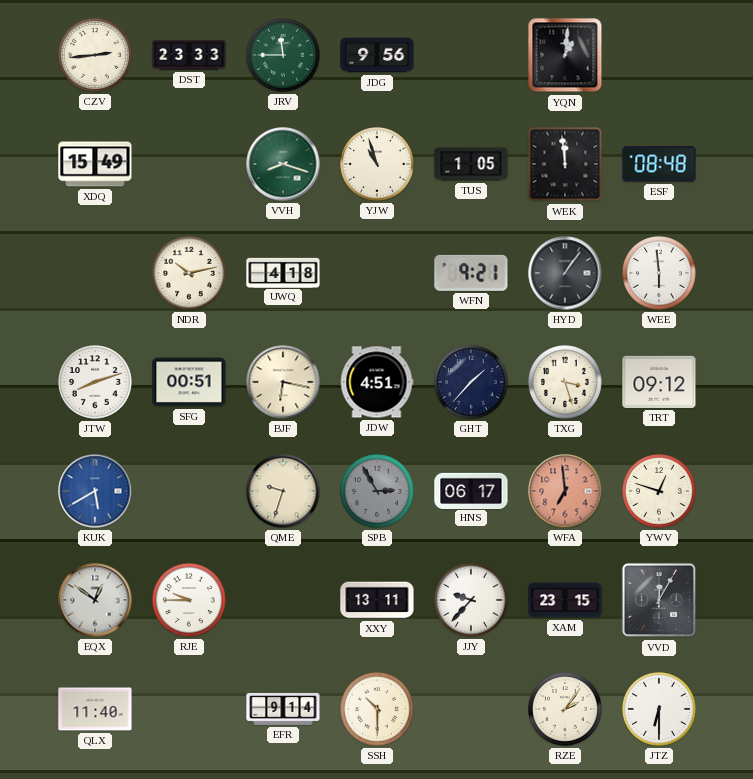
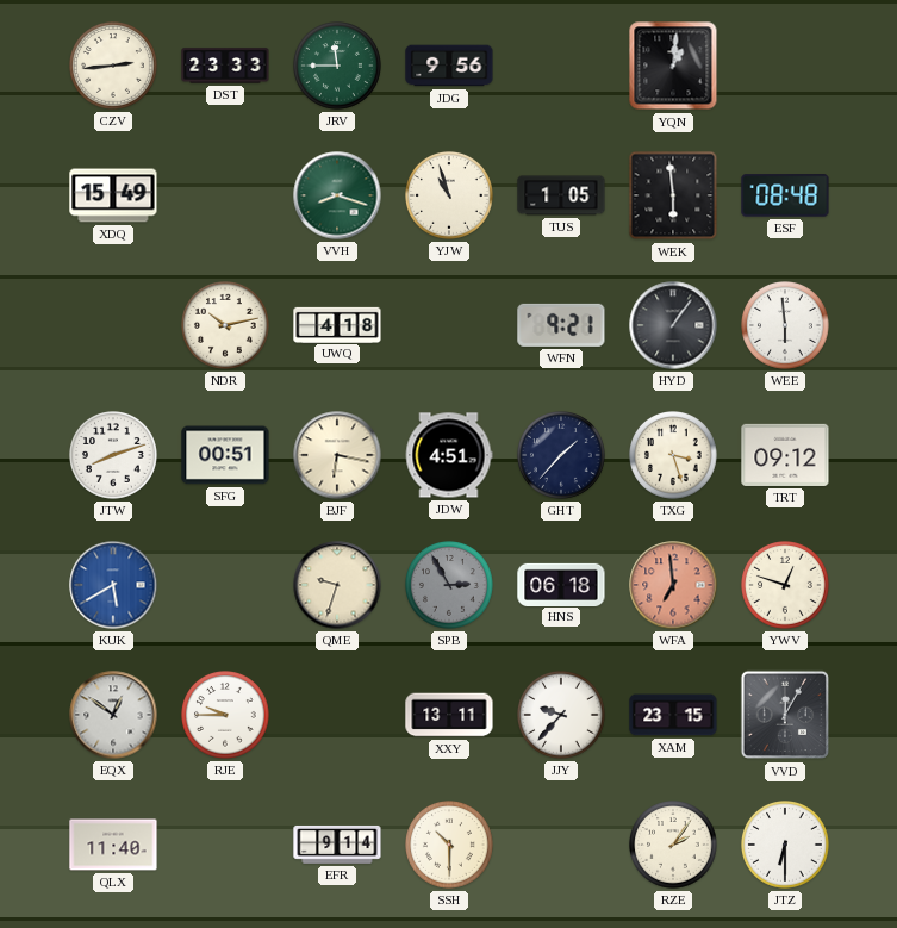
WEK: 11:59 -> 5:59
HNS: 06:17 -> 06:18
